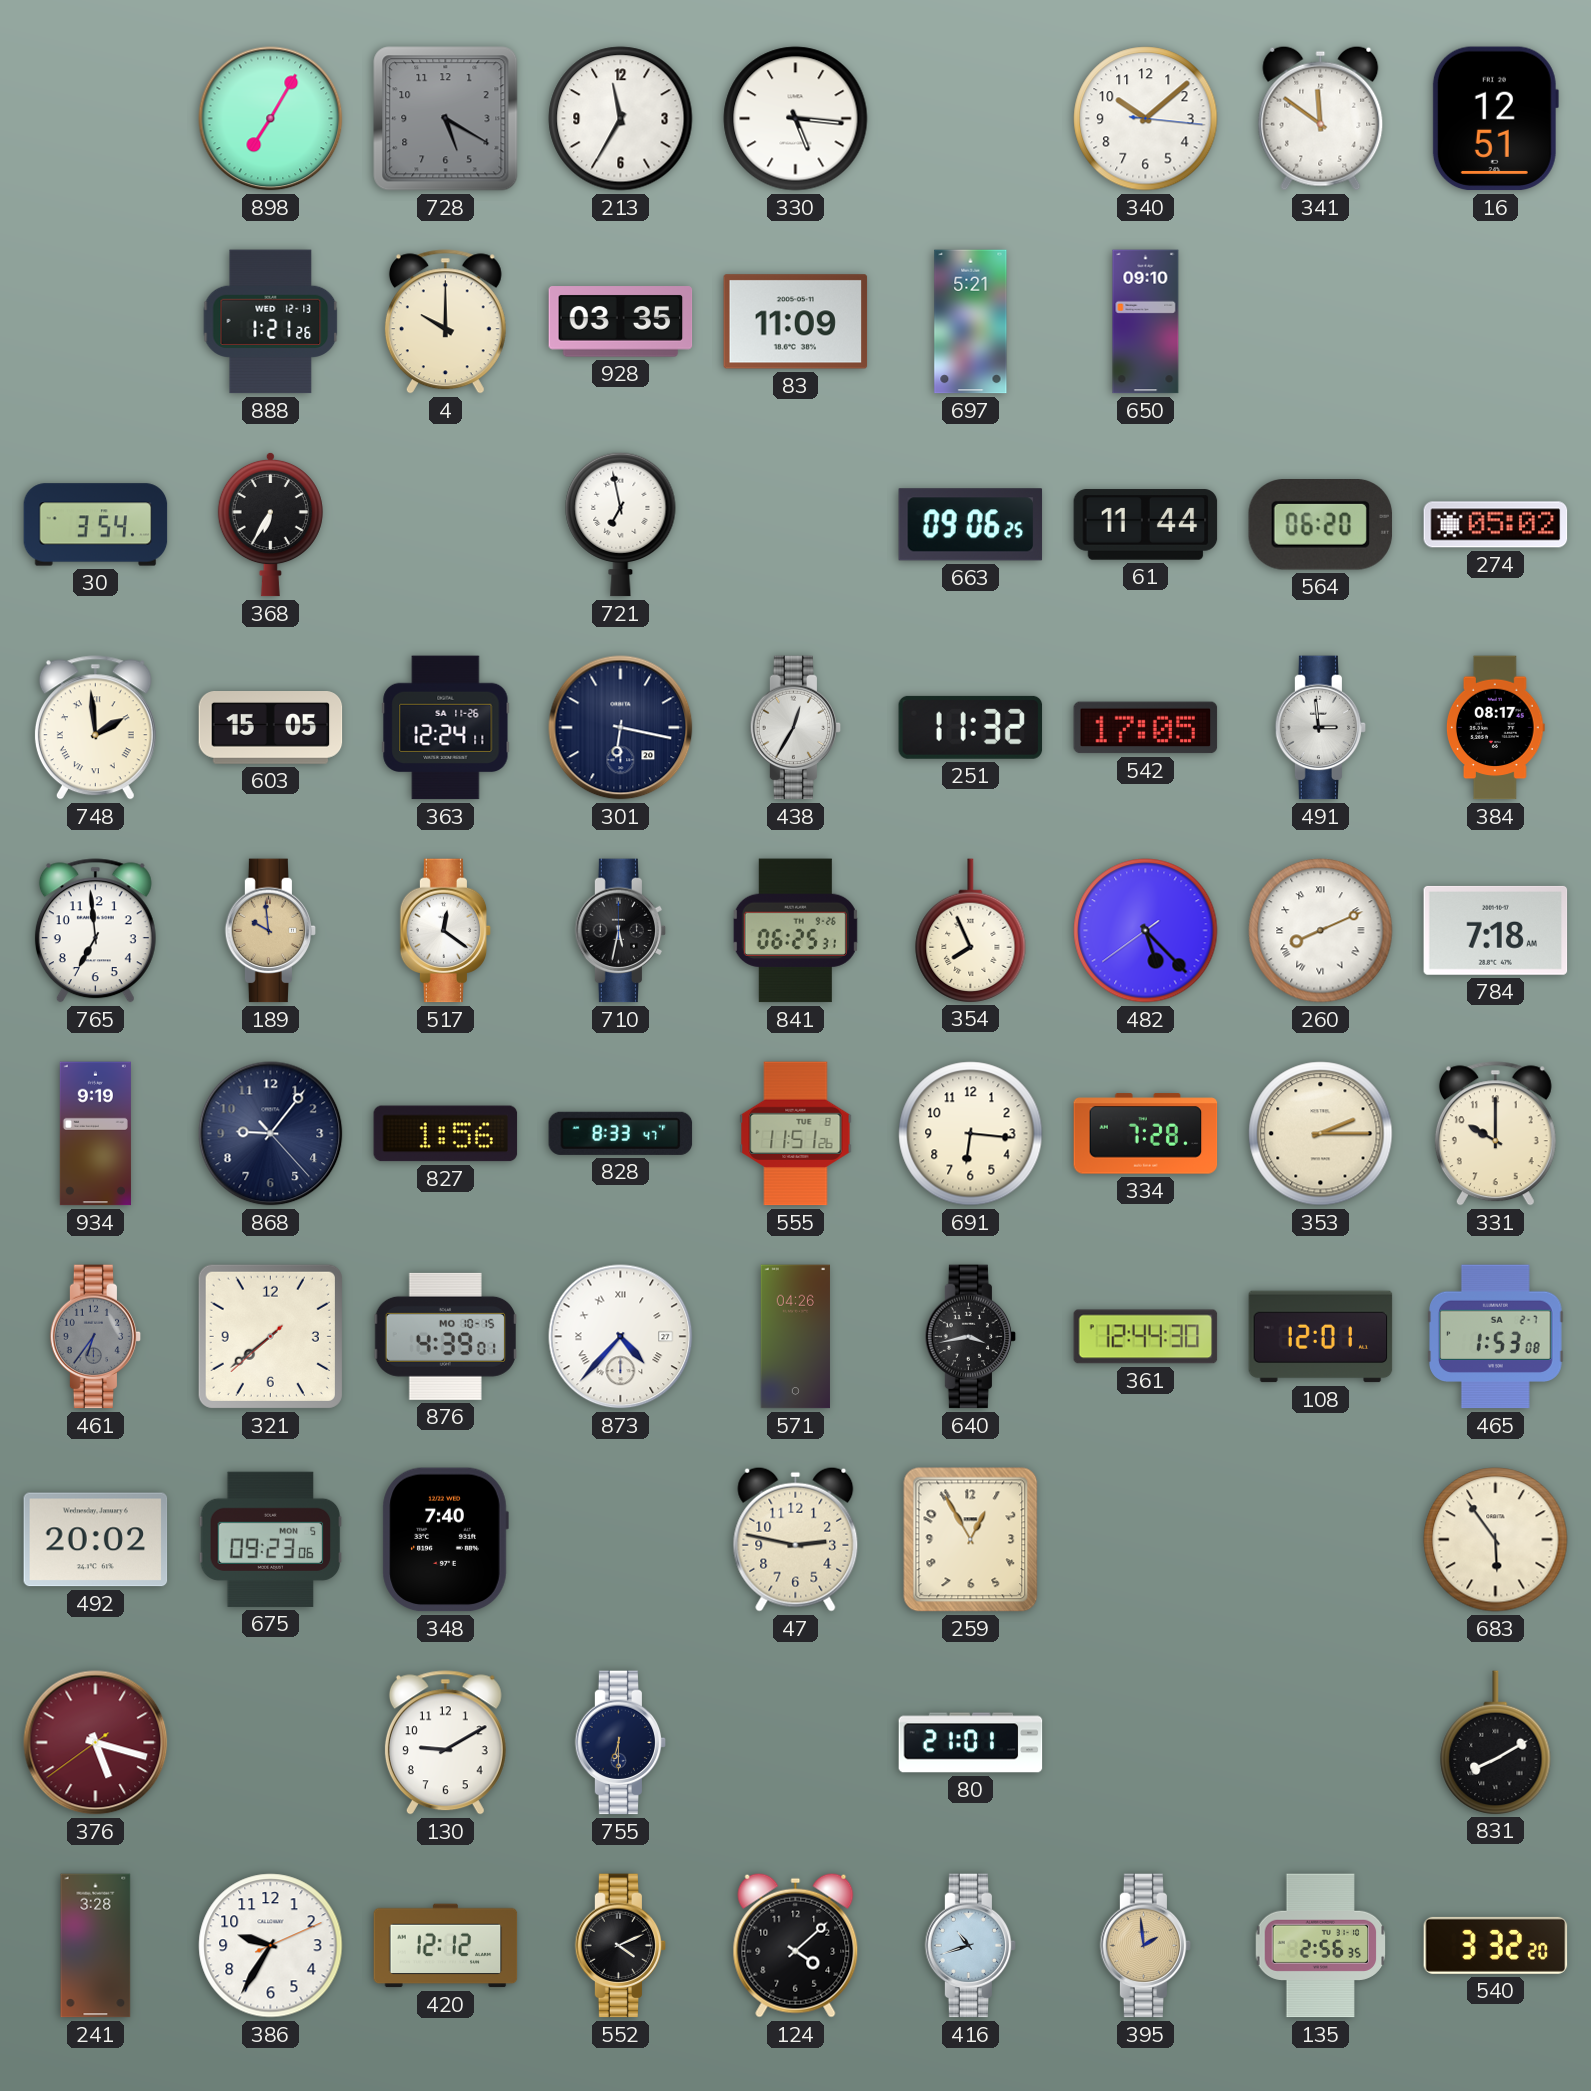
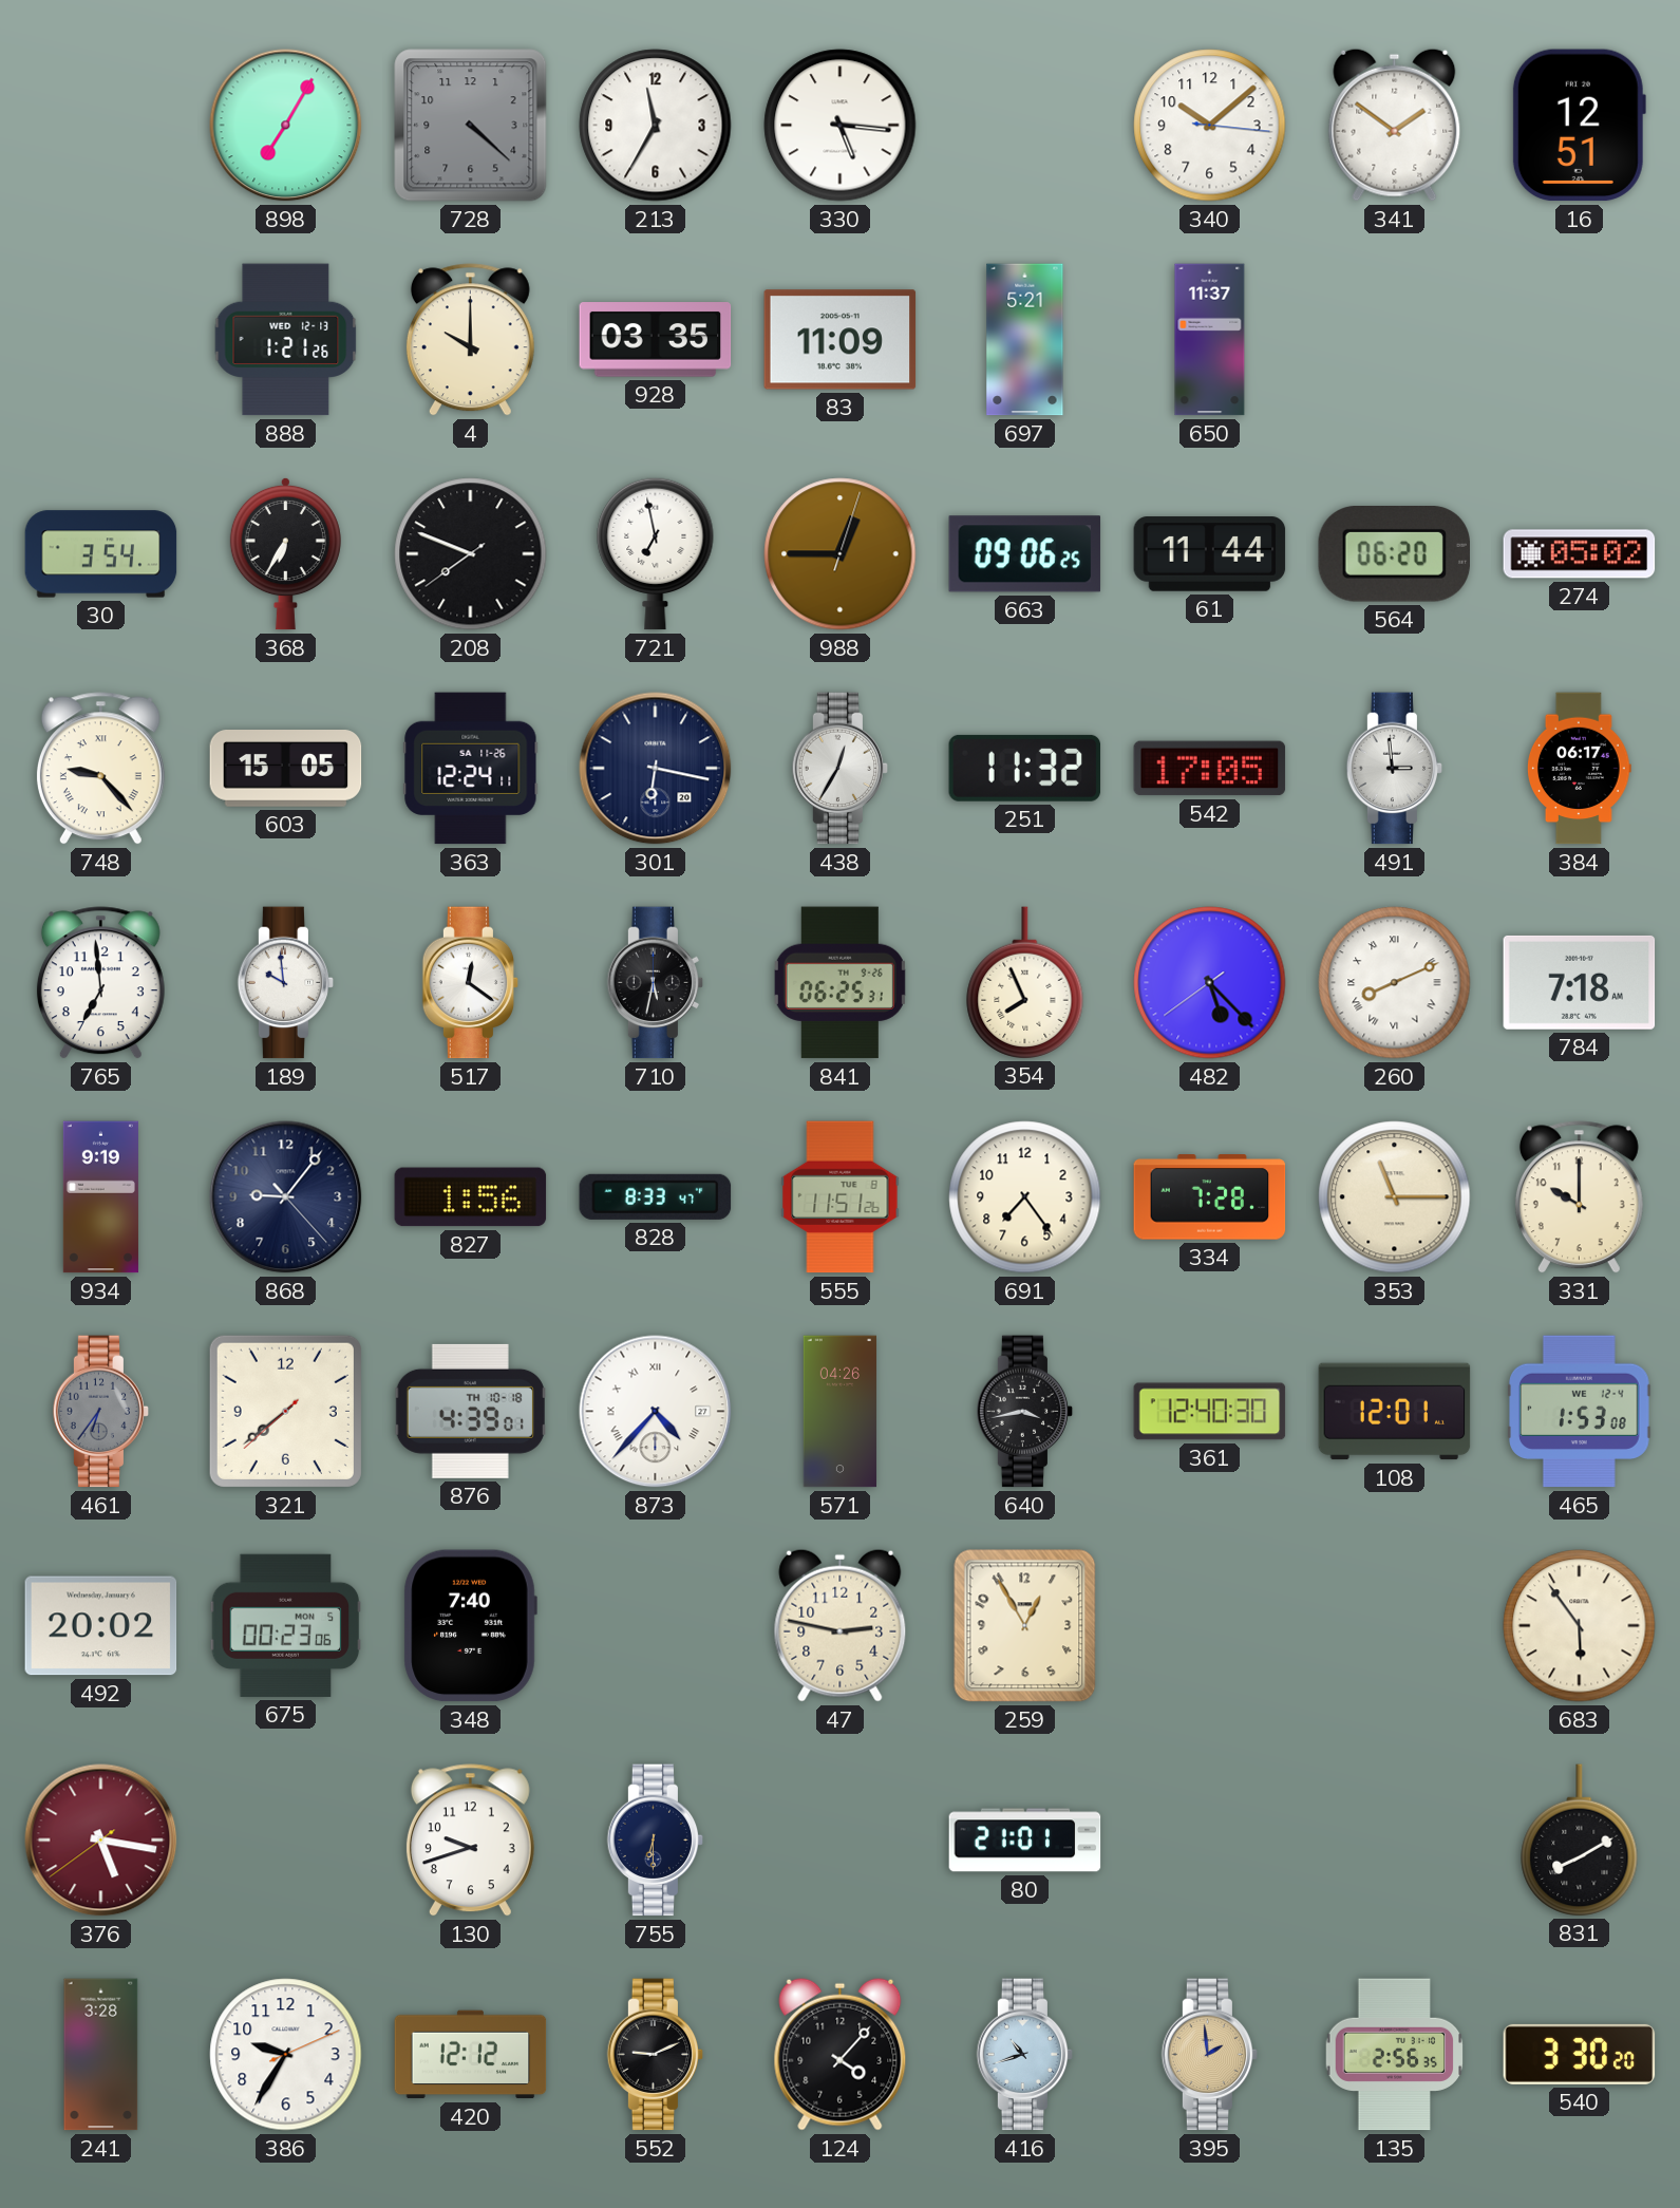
728: 5:20 -> 4:22
341: 11:51 -> 1:51
650: 09:10 -> 11:37
208: none -> 7:48
988: none -> 12:45
748: 1:59 -> 9:23
384: 08:17 -> 06:17
189 dial: champagne -> white
691: 6:16 -> 7:24
353: 2:15 -> 11:15
876 date: MO 10-15 -> TH 10-18
361: 12:44 -> 12:40
465 date: SA 2-7 -> WE 12-4
675: 09:23 -> 00:23
376: 5:17 -> 5:16
130: 9:10 -> 9:42
552: 4:11 -> 9:11
124: 4:08 -> 4:07
540: 3:32 -> 3:30
